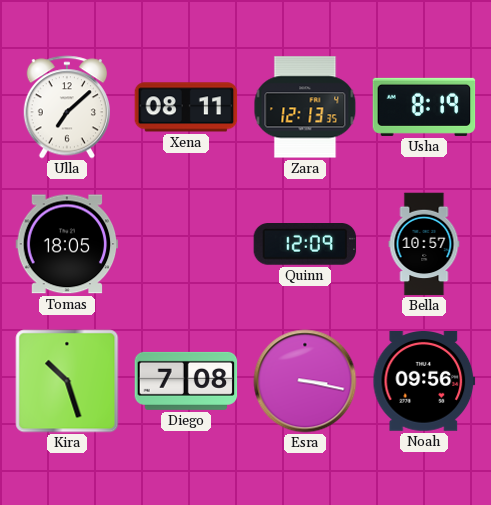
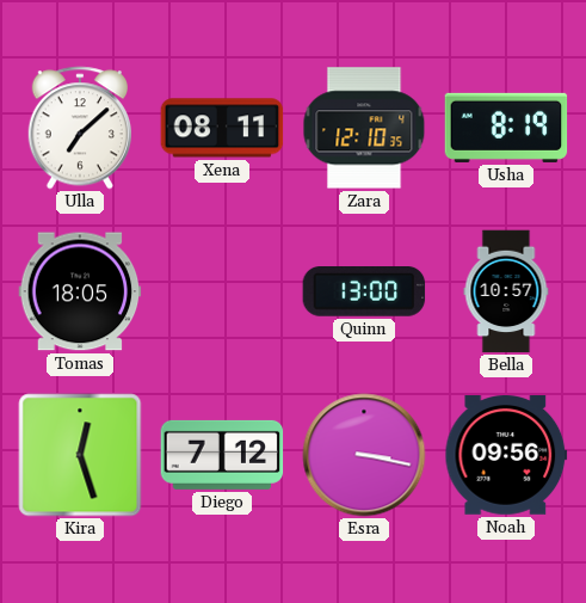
Zara: 12:13 -> 12:10
Quinn: 12:09 -> 13:00
Kira: 10:27 -> 12:27
Diego: 7:08 -> 7:12
